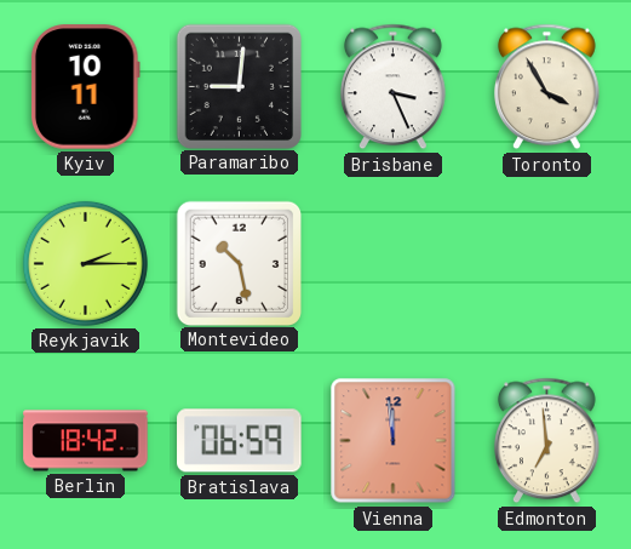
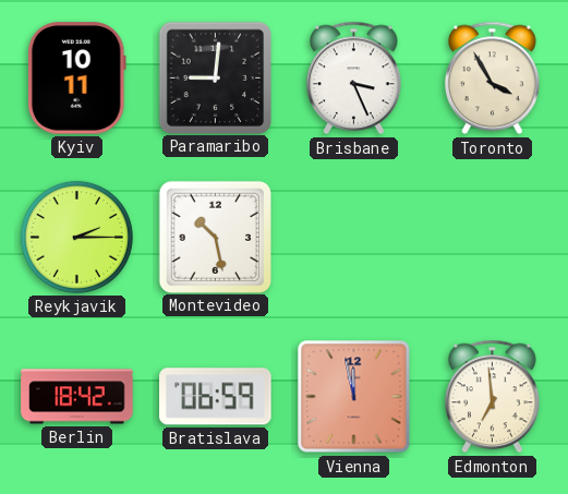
Vienna: 11:59 -> 11:58
